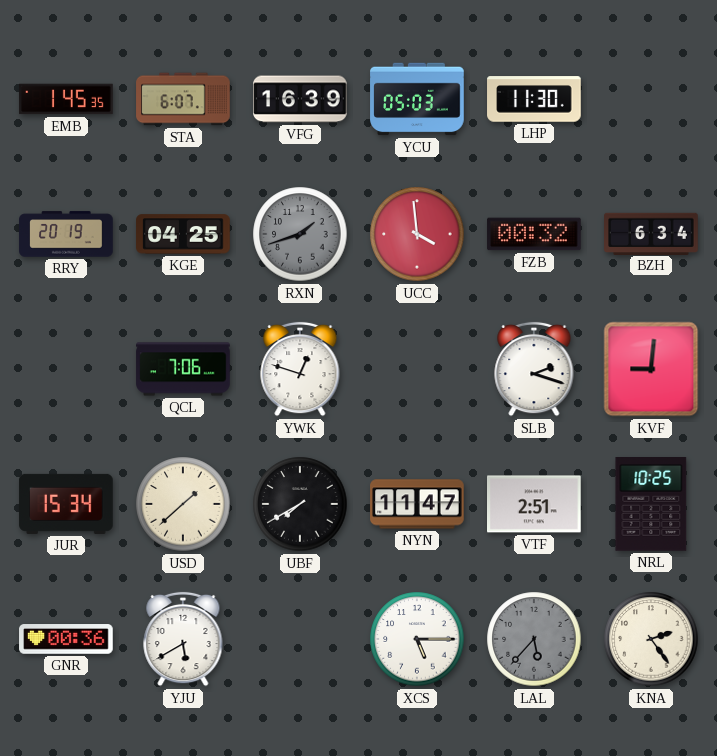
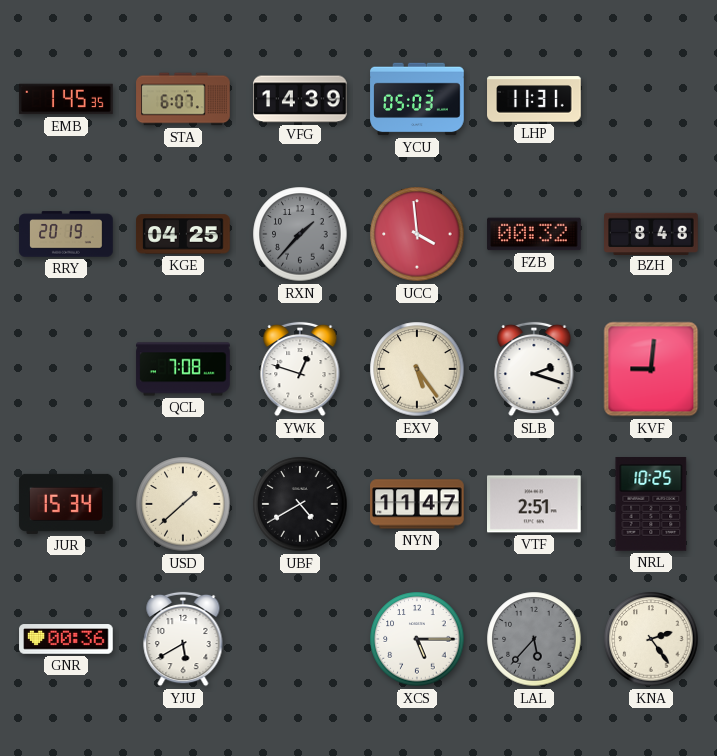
VFG: 16:39 -> 14:39
LHP: 11:30 -> 11:31
RXN: 1:42 -> 1:37
BZH: 6:34 -> 8:48
QCL: 7:06 -> 7:08
EXV: none -> 5:24
UBF: 7:40 -> 4:40
